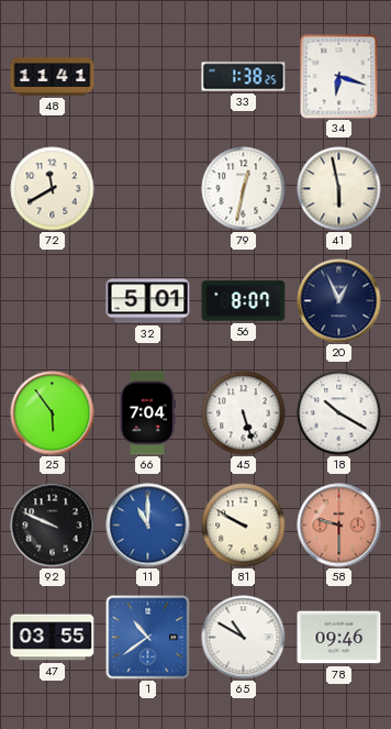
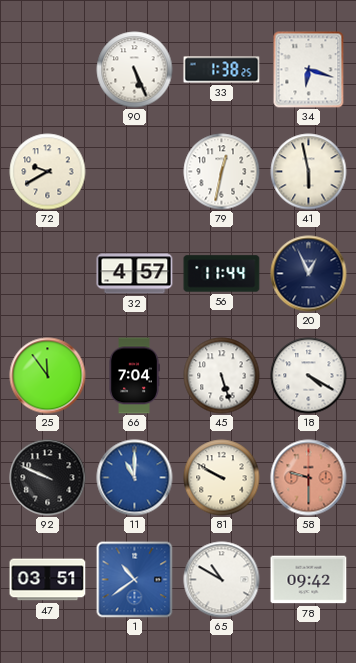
48: 11:41 -> none
90: none -> 5:26
72: 11:40 -> 9:40
32: 5:01 -> 4:57
56: 8:07 -> 11:44
25: 5:54 -> 11:54
18: 10:20 -> 4:20
47: 03:55 -> 03:51
78: 09:46 -> 09:42
